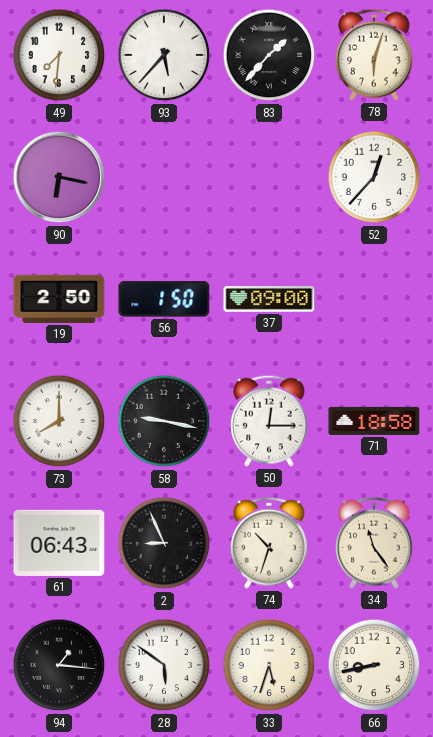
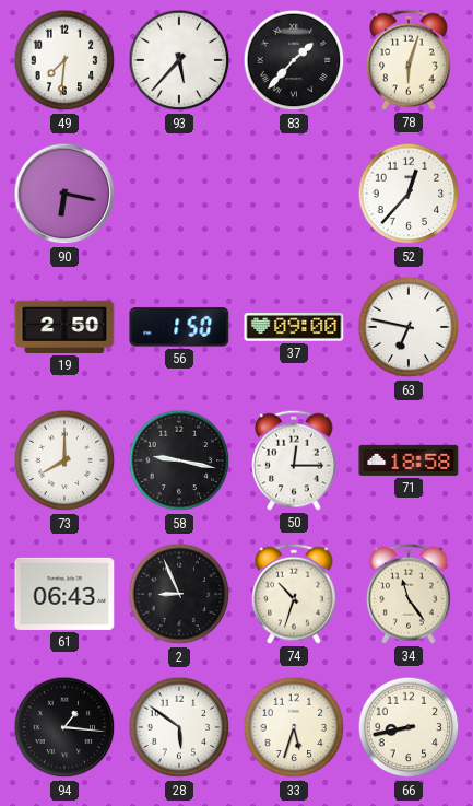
63: none -> 6:47
